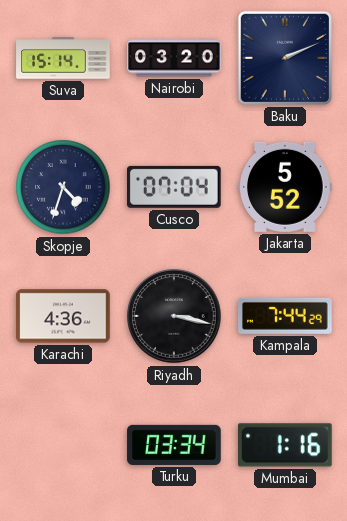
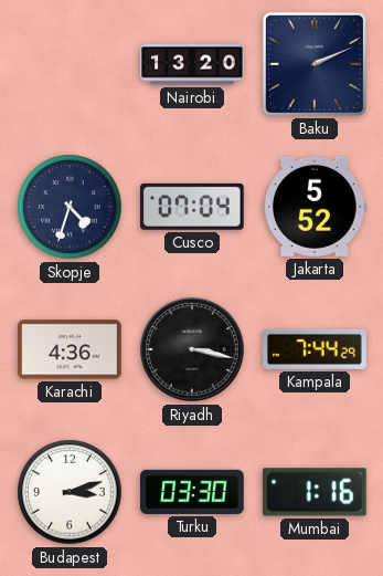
Suva: 15:14 -> none
Nairobi: 03:20 -> 13:20
Budapest: none -> 3:12
Turku: 03:34 -> 03:30
